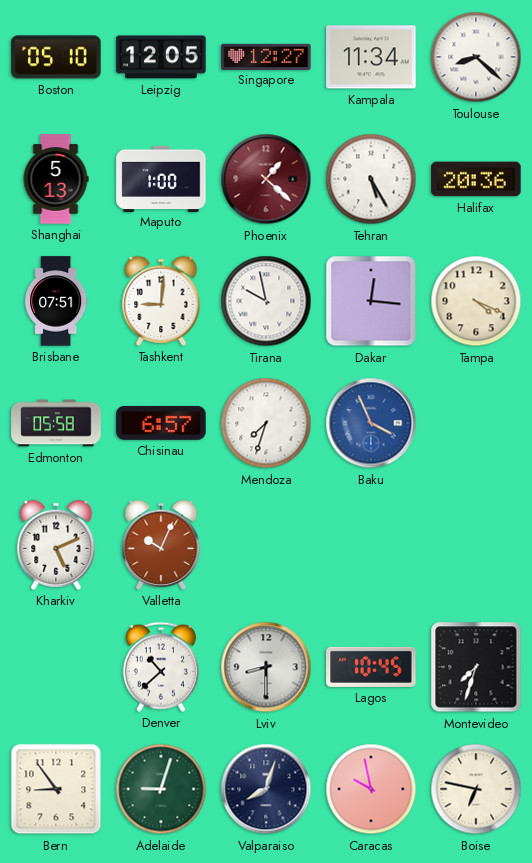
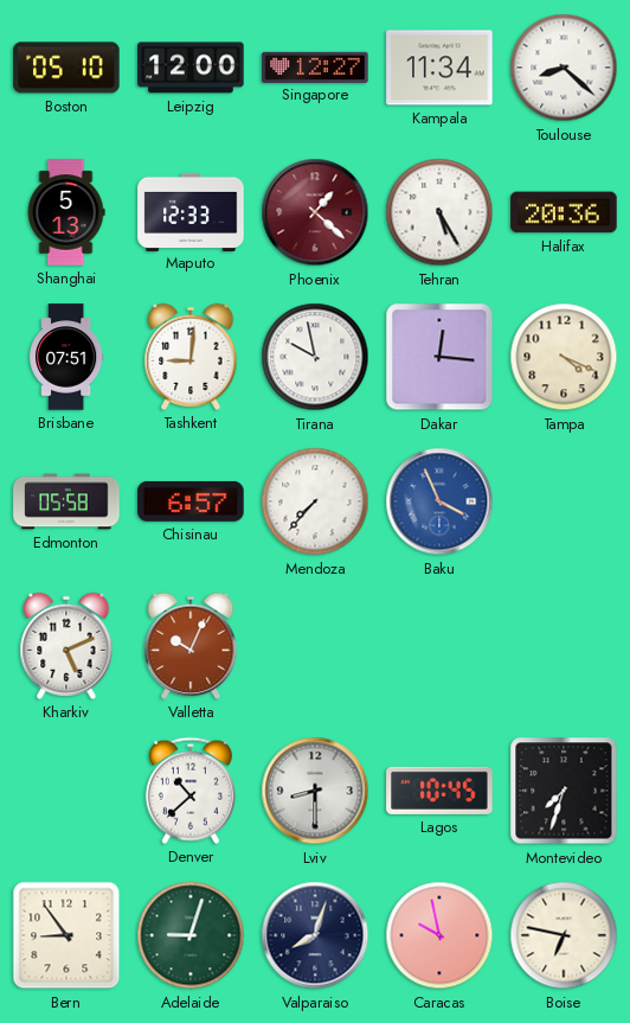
Leipzig: 12:05 -> 12:00
Maputo: 1:00 -> 12:33
Mendoza: 7:33 -> 7:37
